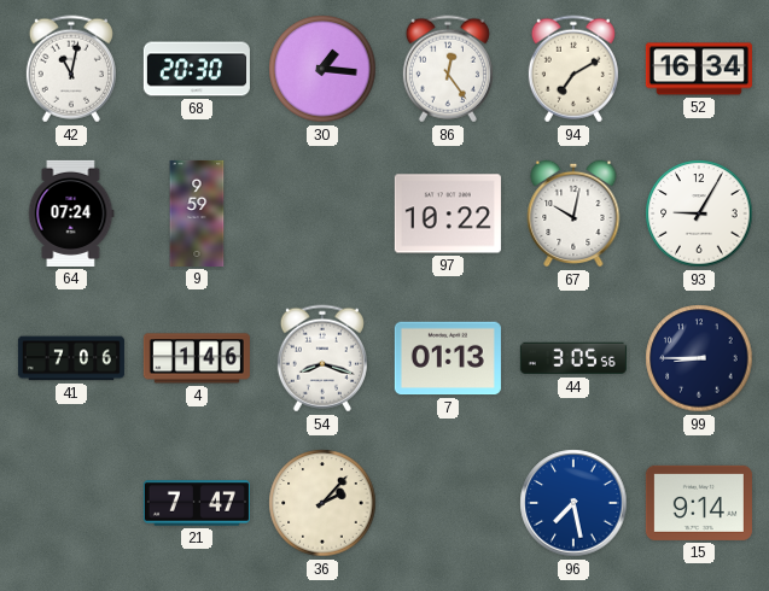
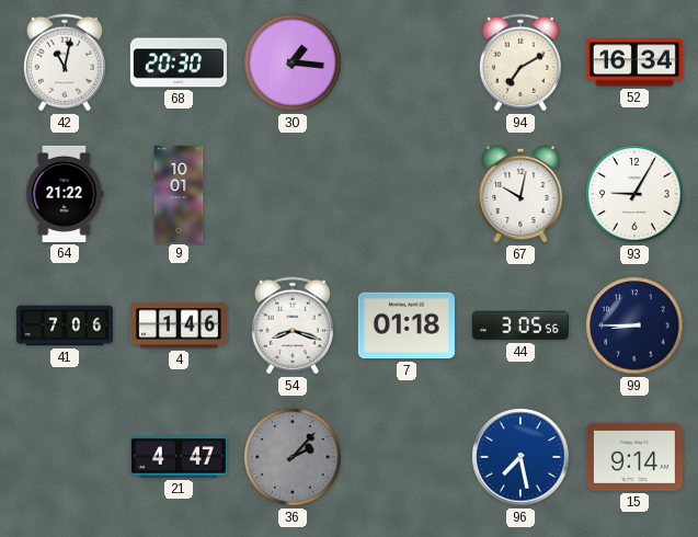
86: 12:24 -> none
64: 07:24 -> 21:22
9: 9:59 -> 10:01
97: 10:22 -> none
7: 01:13 -> 01:18
21: 7:47 -> 4:47
36 dial: cream -> grey
